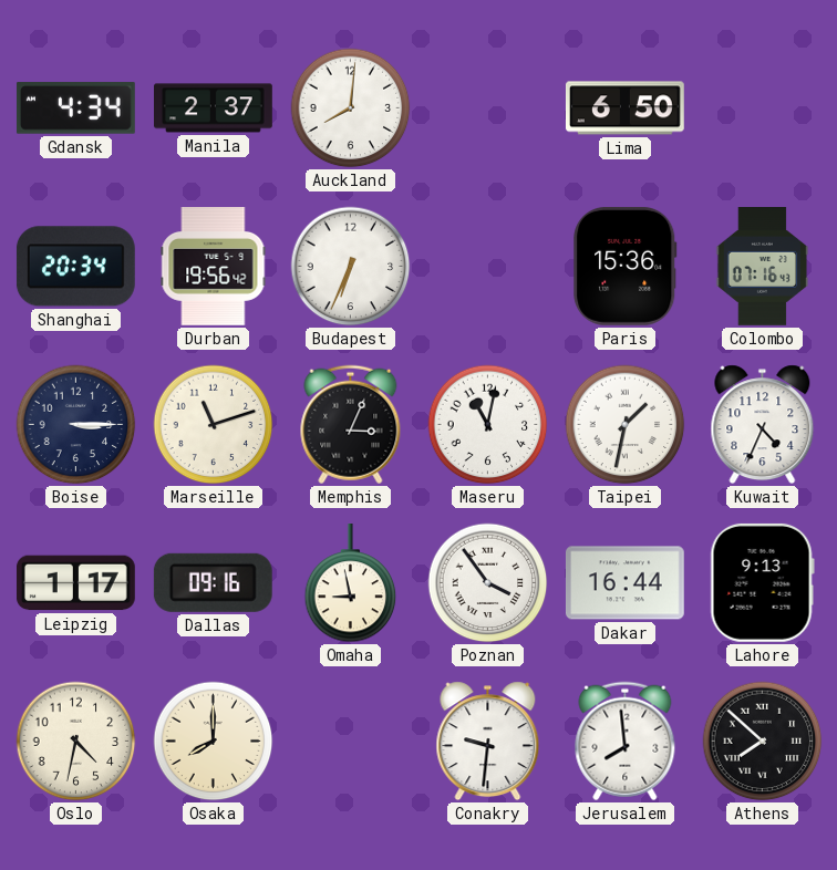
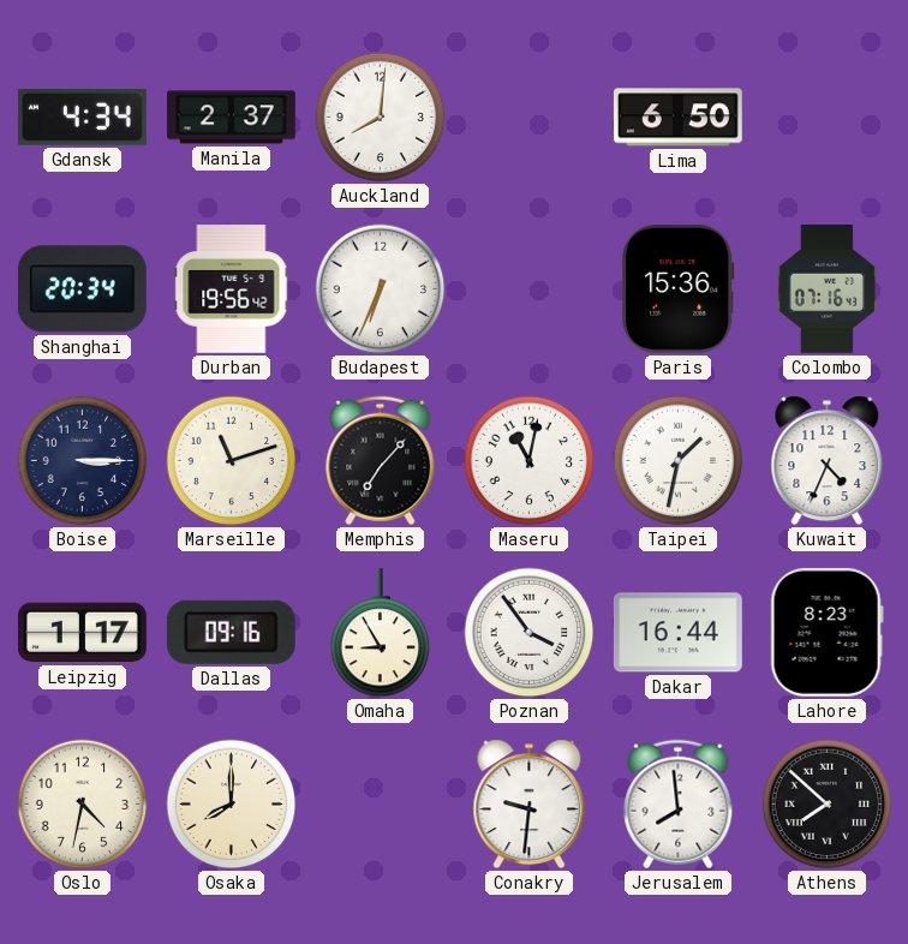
Memphis: 3:04 -> 7:07
Omaha: 8:58 -> 8:55
Lahore: 9:13 -> 8:23
